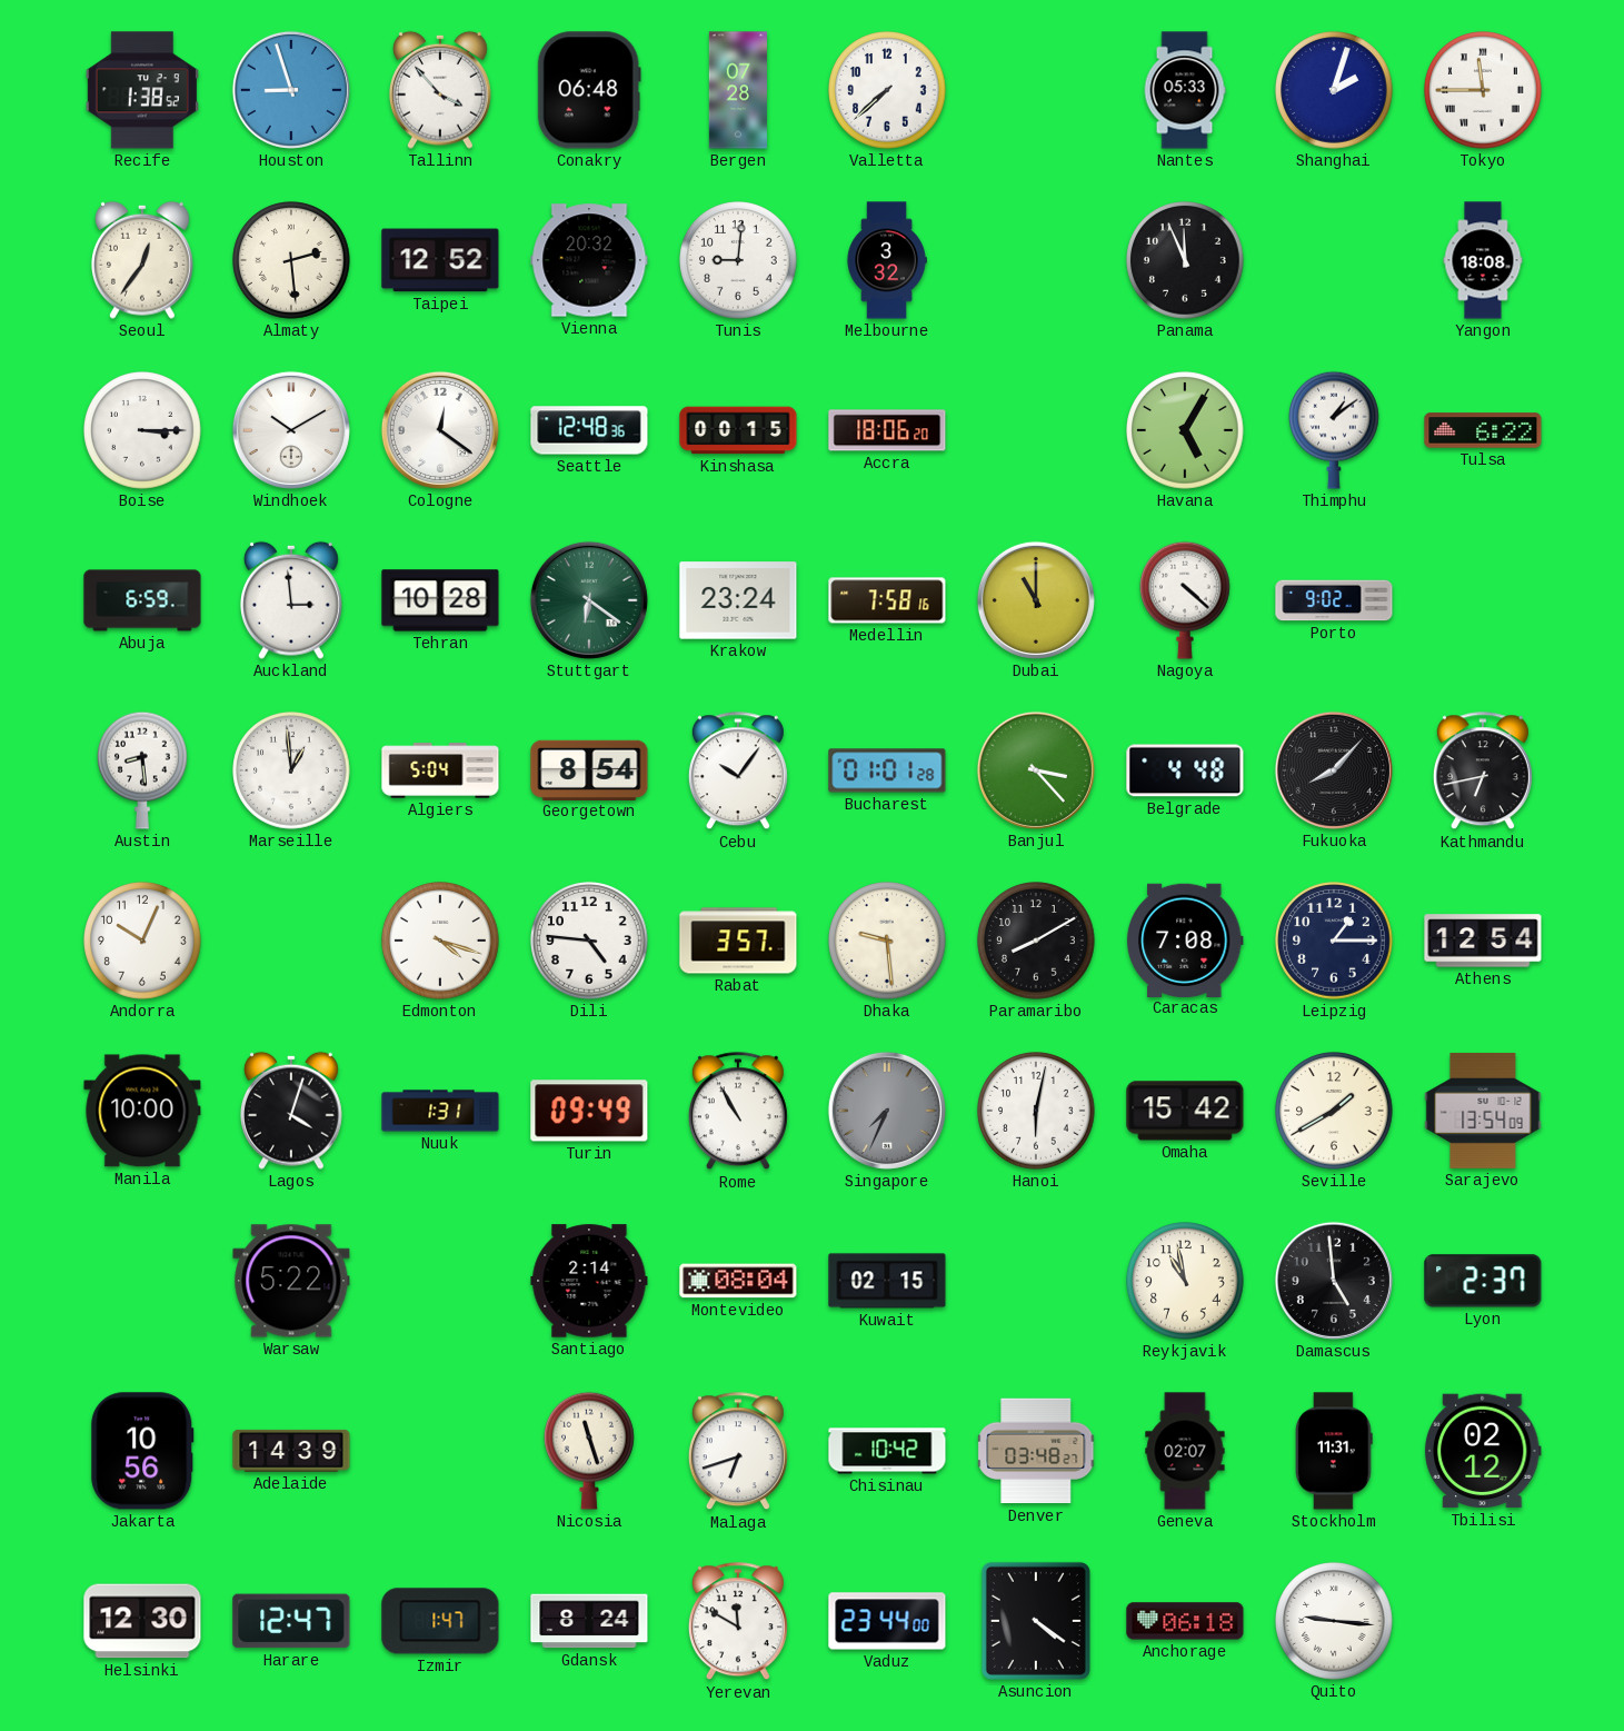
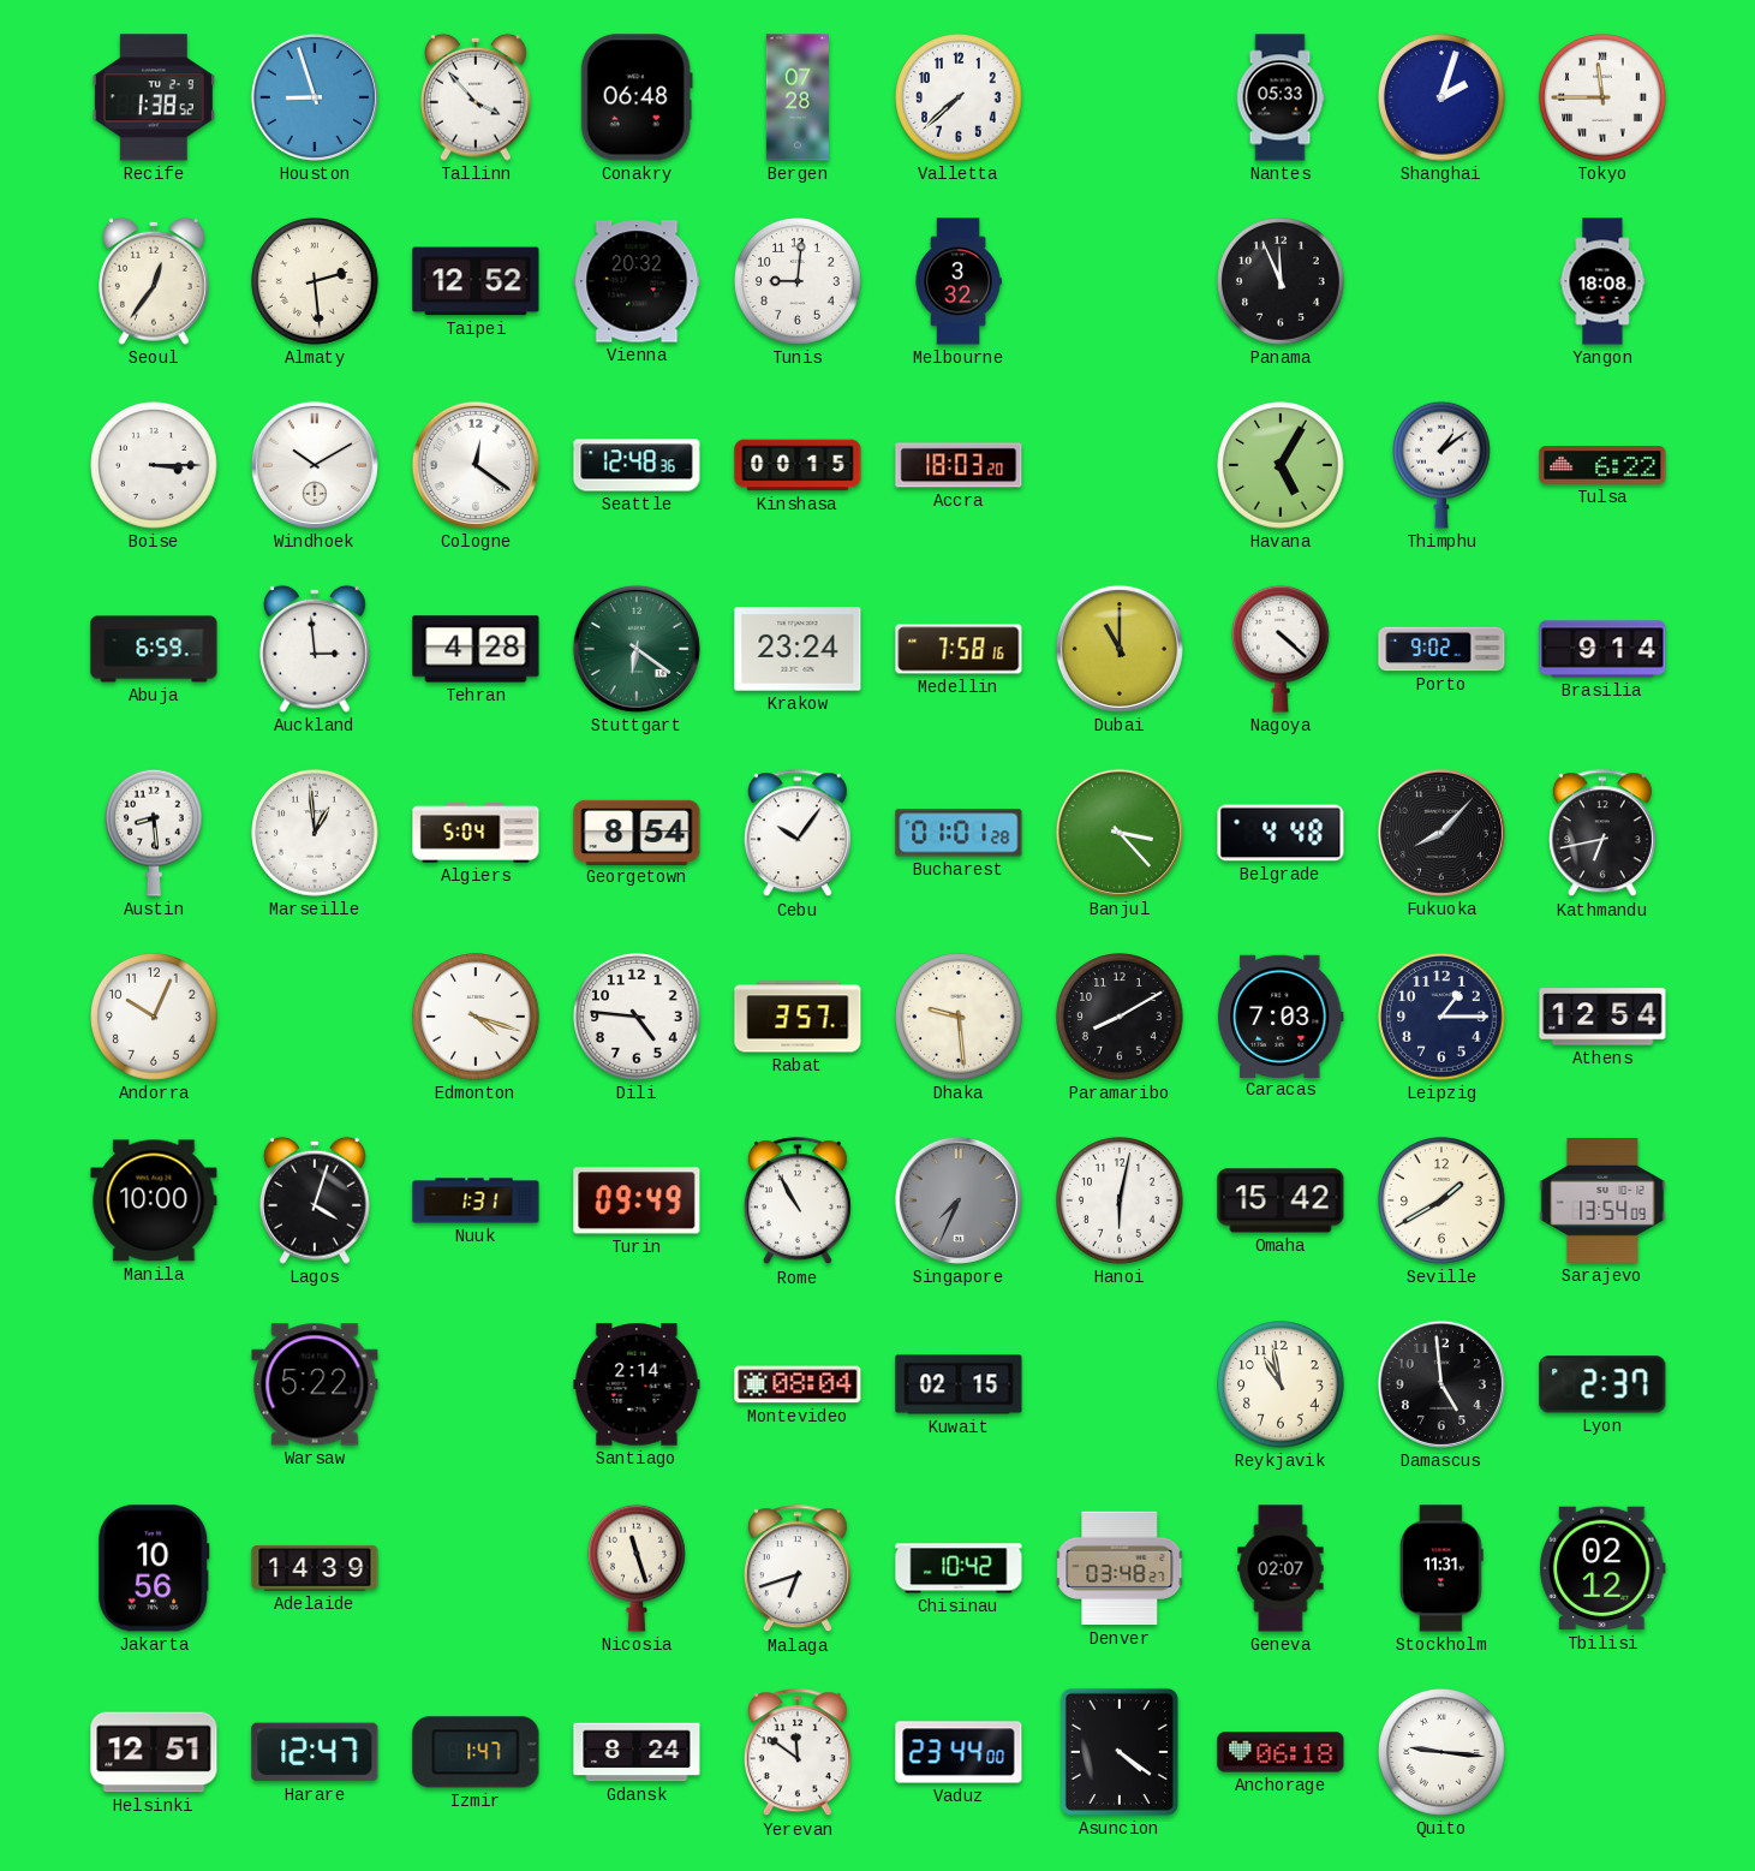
Accra: 18:06 -> 18:03
Tehran: 10:28 -> 4:28
Brasilia: none -> 9:14
Caracas: 7:08 -> 7:03
Helsinki: 12:30 -> 12:51
Yerevan: 11:50 -> 11:51
